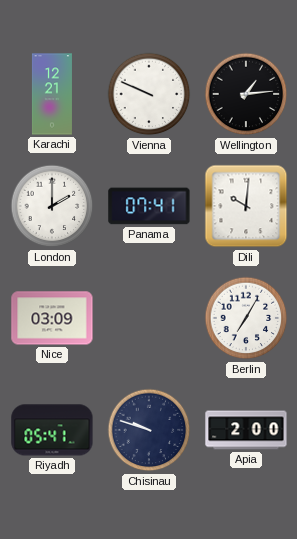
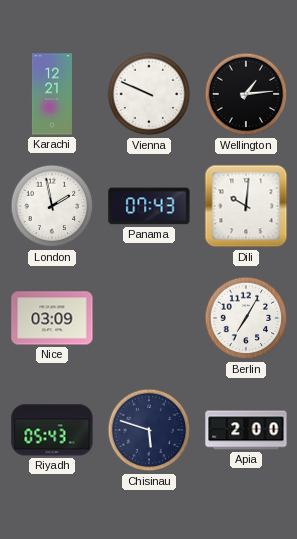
London: 2:00 -> 1:58
Panama: 07:41 -> 07:43
Riyadh: 05:41 -> 05:43
Chisinau: 9:48 -> 5:48
